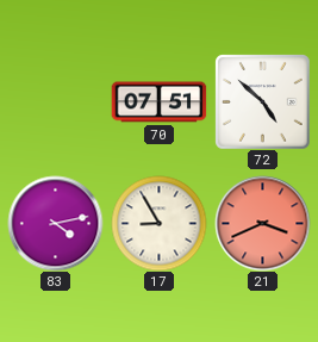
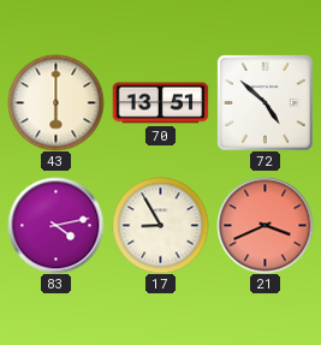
43: none -> 6:00
70: 07:51 -> 13:51
